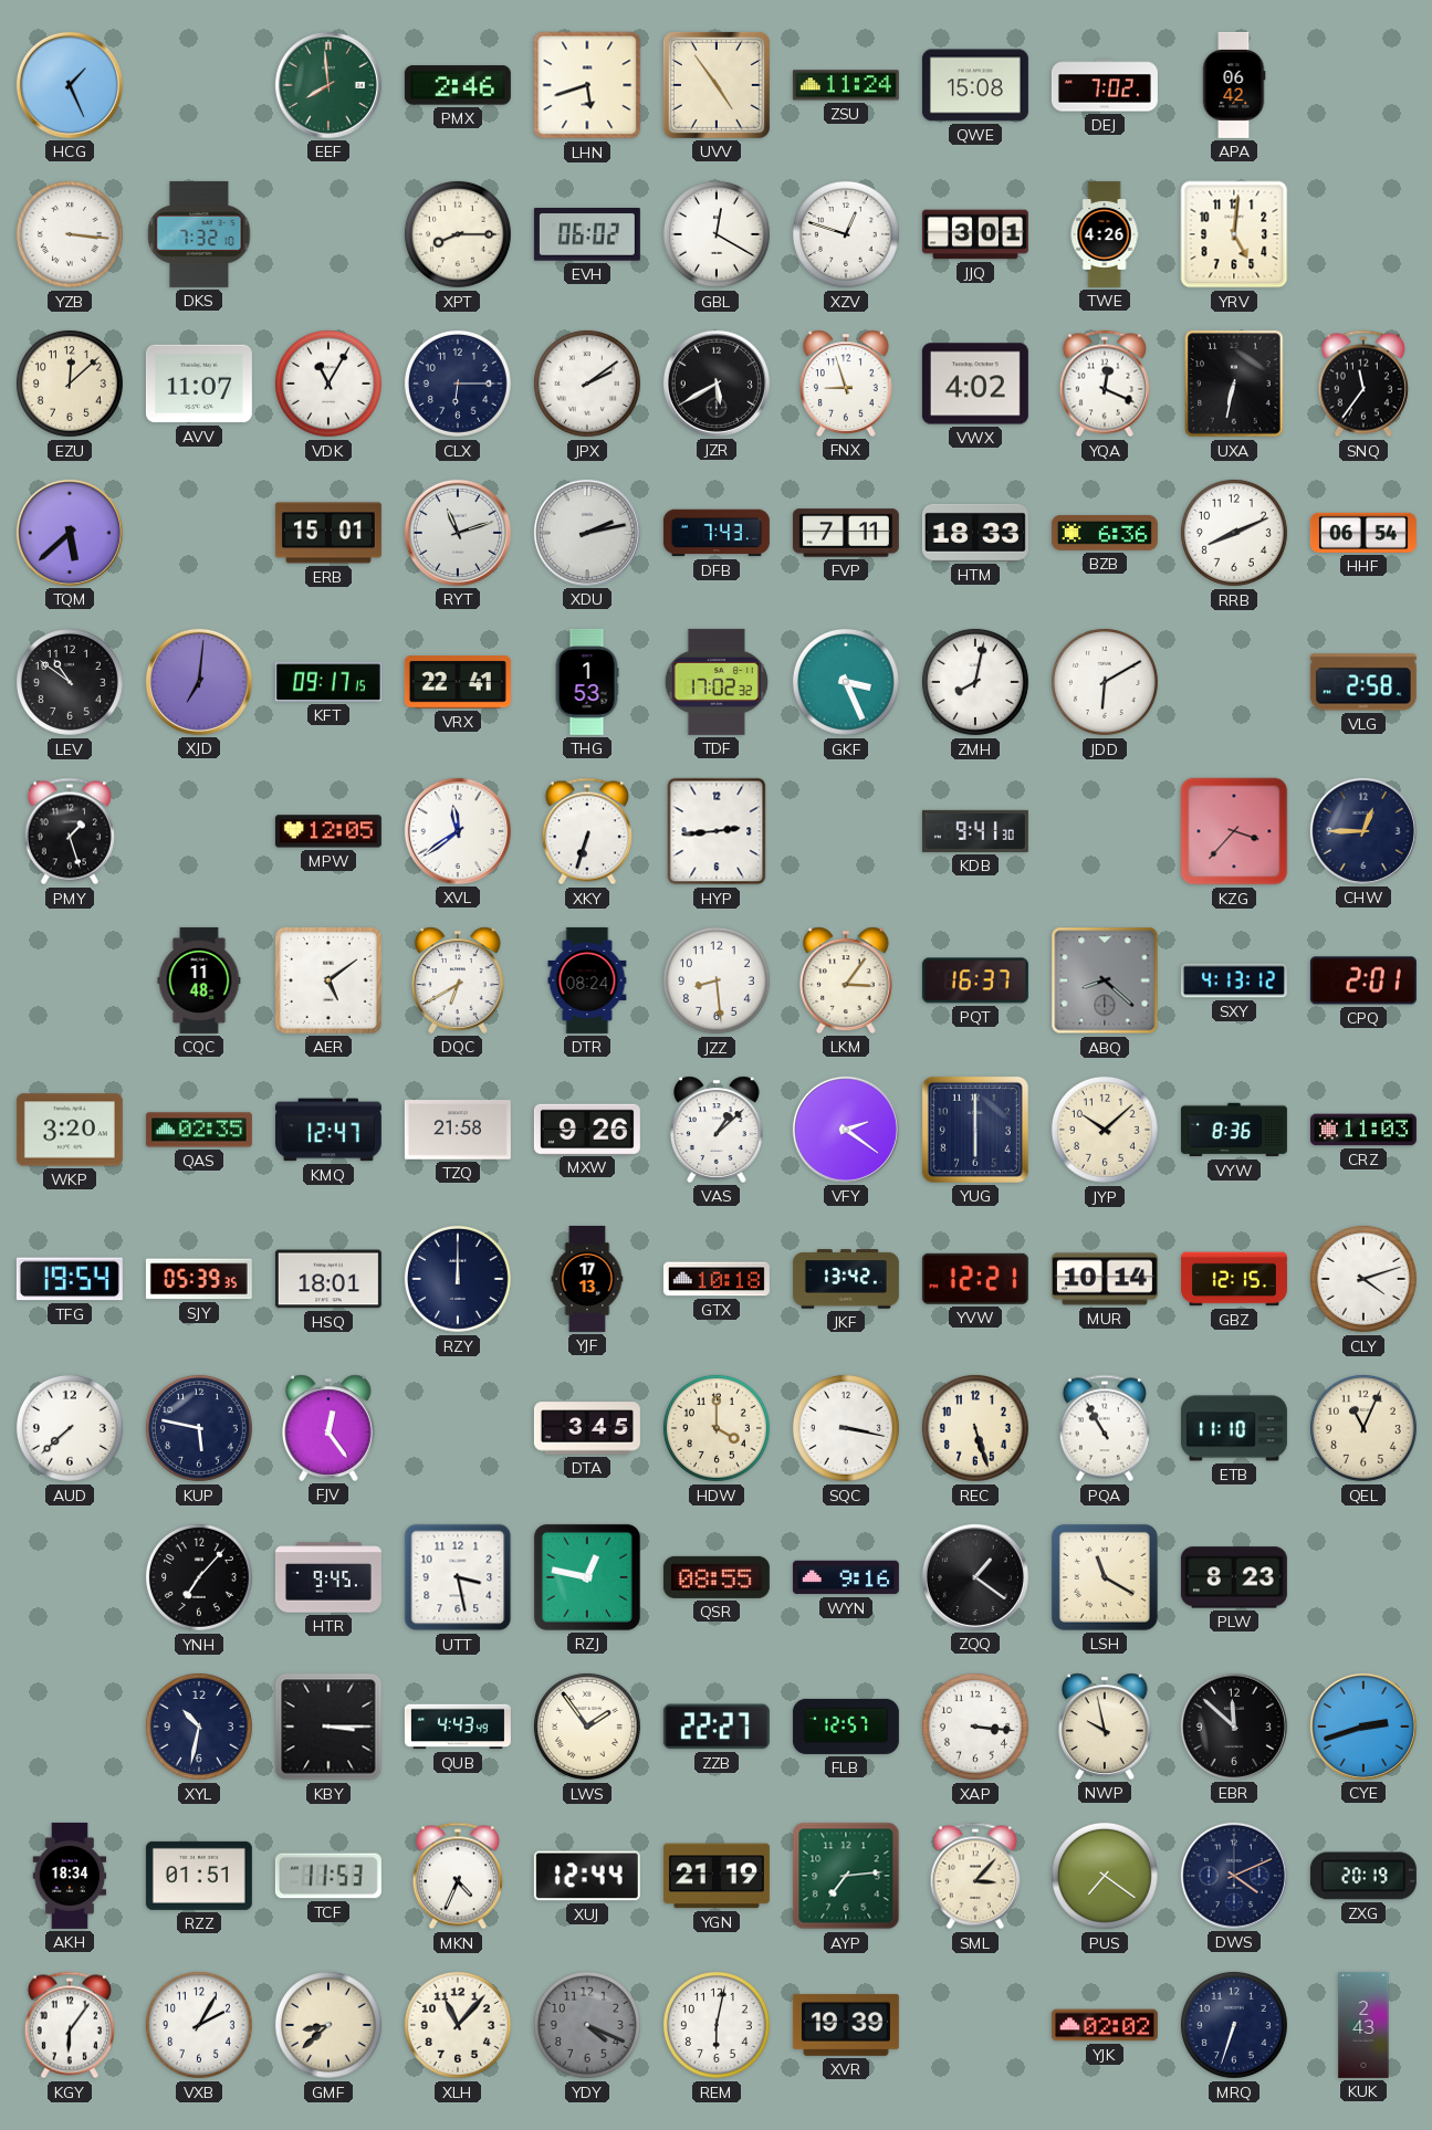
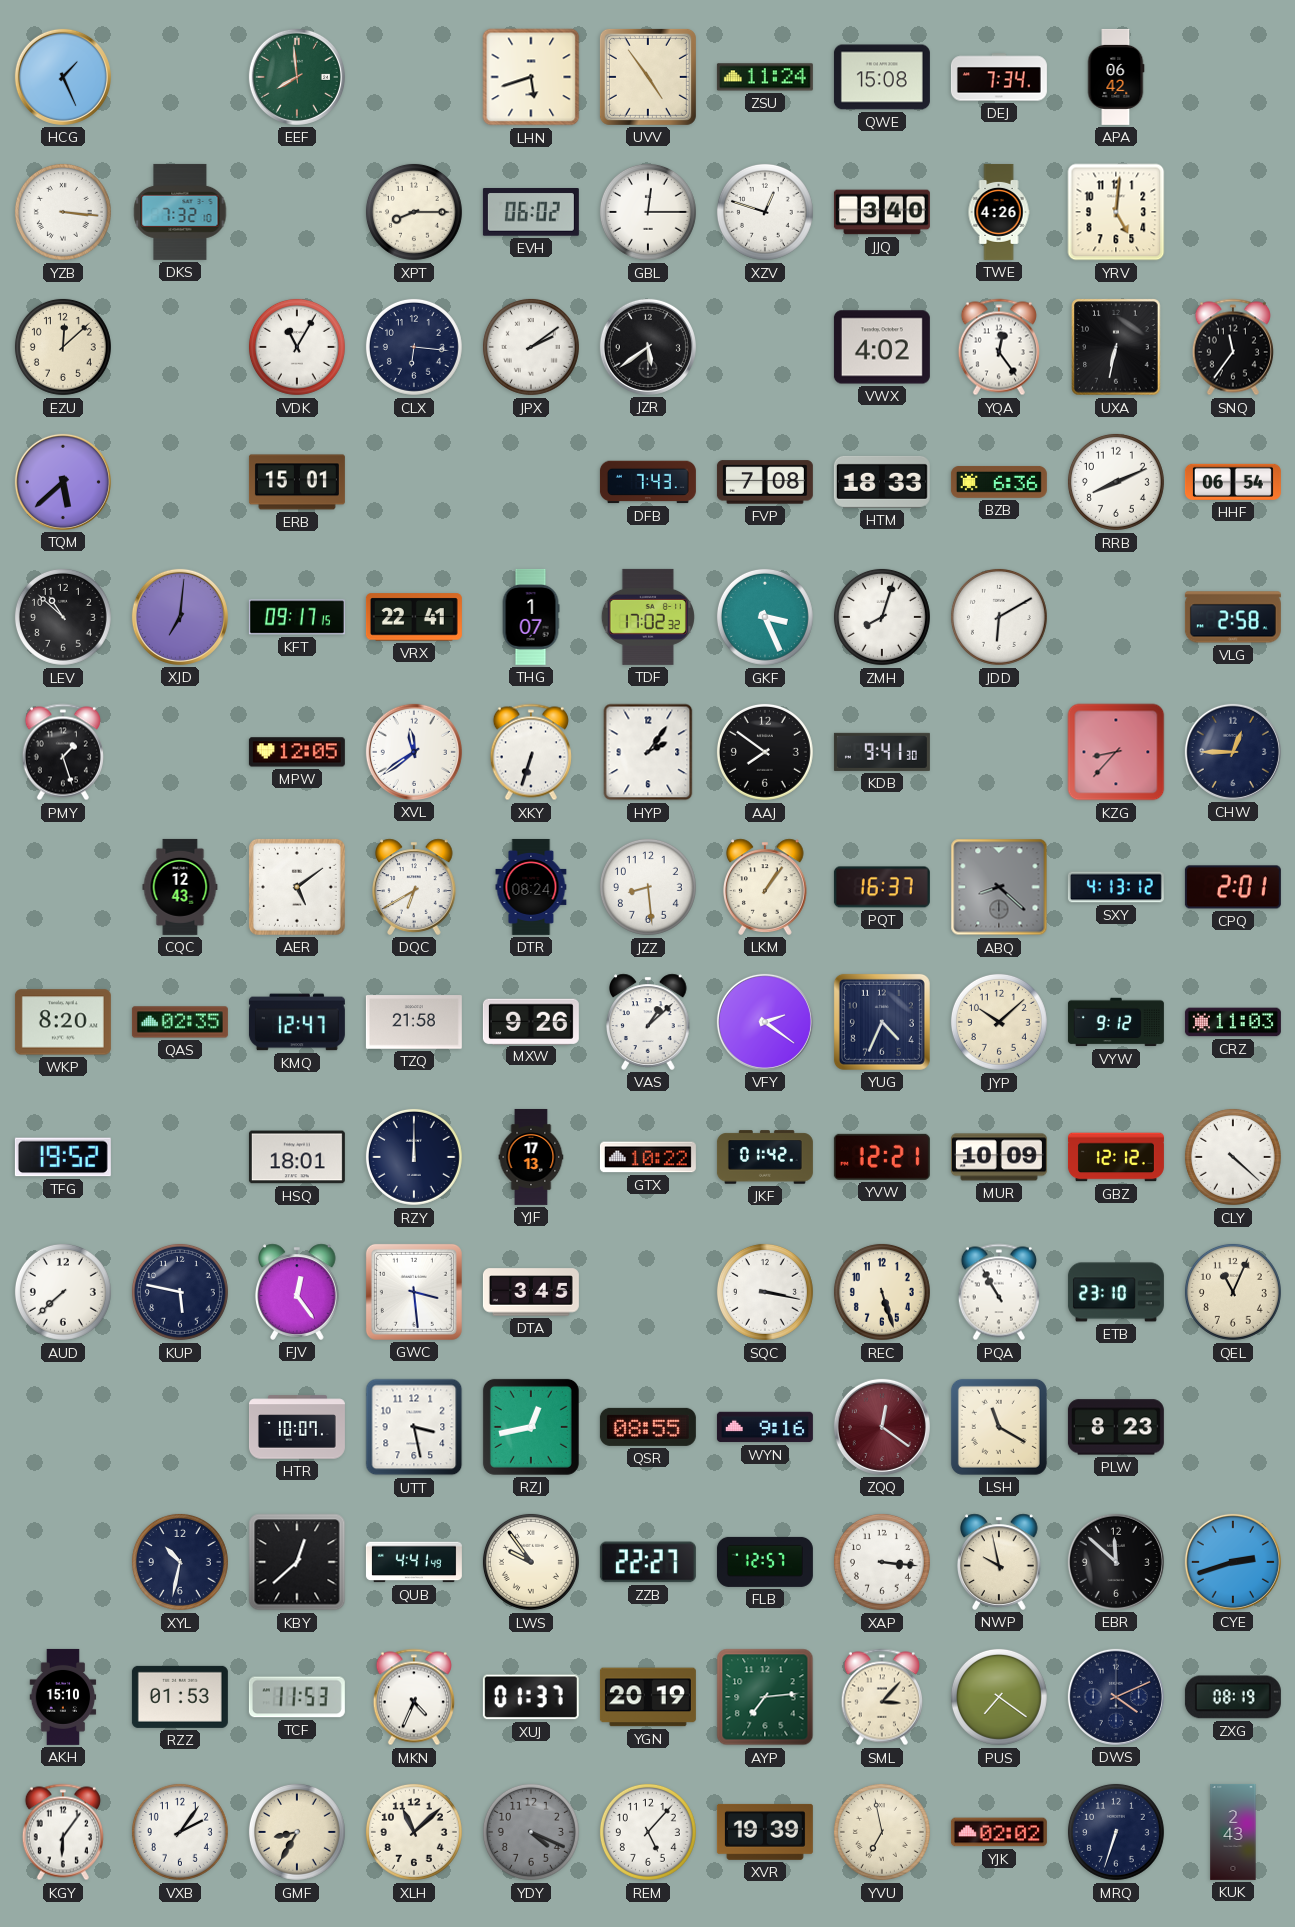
PMX: 2:46 -> none
DEJ: 7:02 -> 7:34
GBL: 12:20 -> 12:15
JJQ: 3:01 -> 3:40
AVV: 11:07 -> none
CLX: 6:15 -> 6:16
JZR: 5:40 -> 5:39
FNX: 8:57 -> none
YQA: 12:19 -> 12:24
RYT: 11:12 -> none
XDU: 2:13 -> none
FVP: 7:11 -> 7:08
LEV: 10:51 -> 10:52
THG: 1:53 -> 1:07
ZMH: 8:02 -> 8:03
HYP: 2:44 -> 2:06
AAJ: none -> 7:51
KZG: 3:37 -> 8:37
CQC: 11:48 -> 12:43
LKM: 3:06 -> 1:06
WKP: 3:20 -> 8:20
YUG: 6:00 -> 4:34
VYW: 8:36 -> 9:12
TFG: 19:54 -> 19:52
SJY: 05:39 -> none
GTX: 10:18 -> 10:22
JKF: 13:42 -> 01:42
MUR: 10:14 -> 10:09
GBZ: 12:15 -> 12:12
CLY: 4:12 -> 4:22
GWC: none -> 3:29
HDW: 4:00 -> none
ETB: 11:10 -> 23:10
YNH: 7:07 -> none
HTR: 9:45 -> 10:07
RZJ: 12:47 -> 12:43
ZQQ: 1:21 -> 12:21
ZQQ dial: black -> burgundy
KBY: 3:15 -> 12:38
QUB: 4:43 -> 4:41
LWS: 1:54 -> 9:54
AKH: 18:34 -> 15:10
RZZ: 01:51 -> 01:53
XUJ: 12:44 -> 01:37
YGN: 21:19 -> 20:19
ZXG: 20:19 -> 08:19
VXB: 2:05 -> 2:06
GMF: 8:38 -> 8:35
XLH: 11:07 -> 11:08
REM: 6:02 -> 5:07
YVU: none -> 6:58
